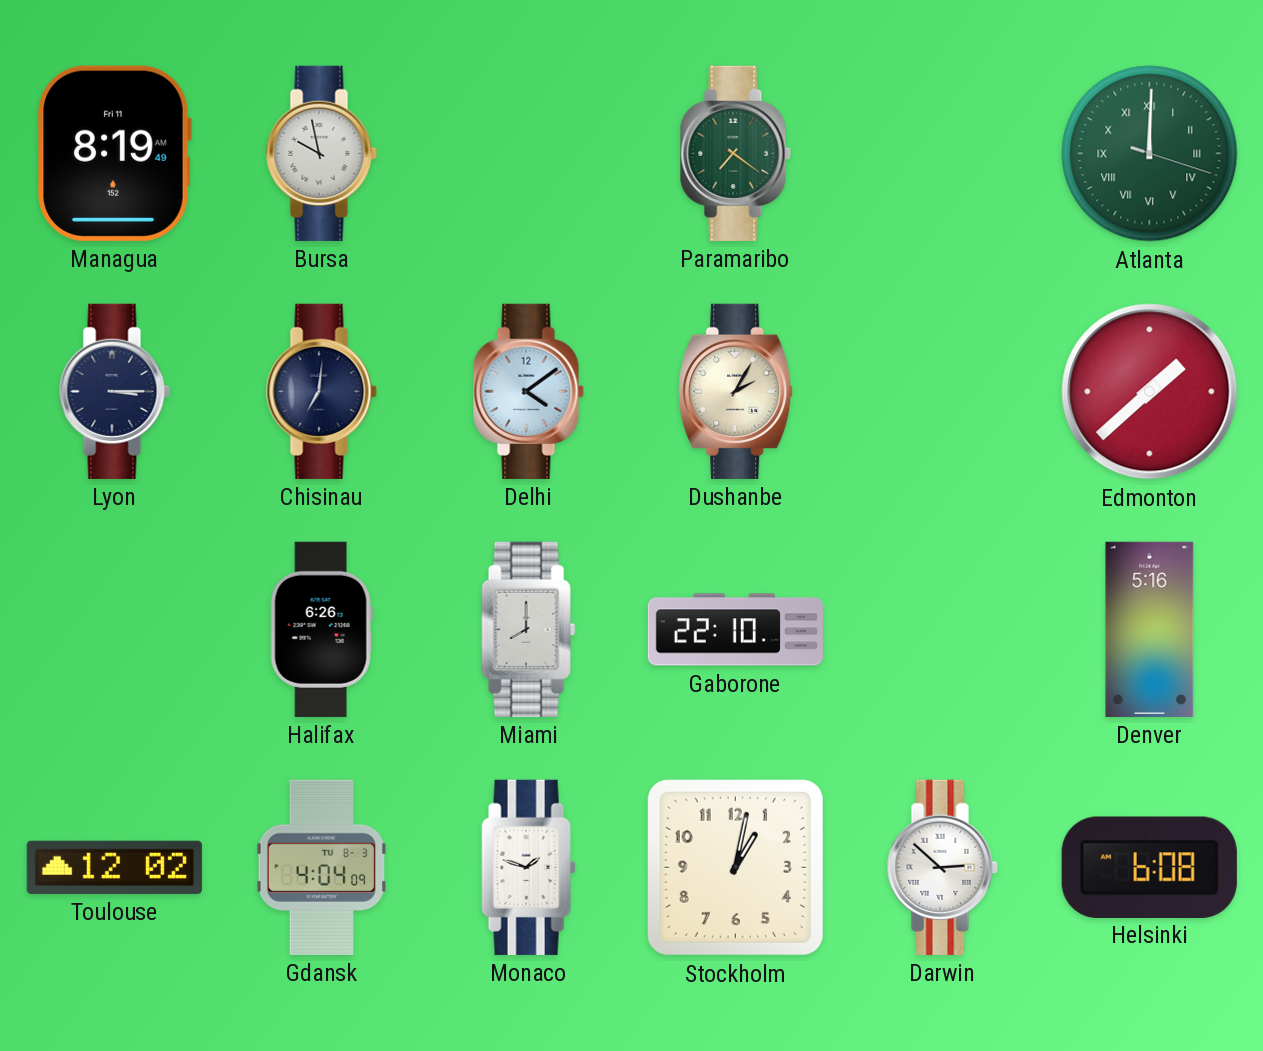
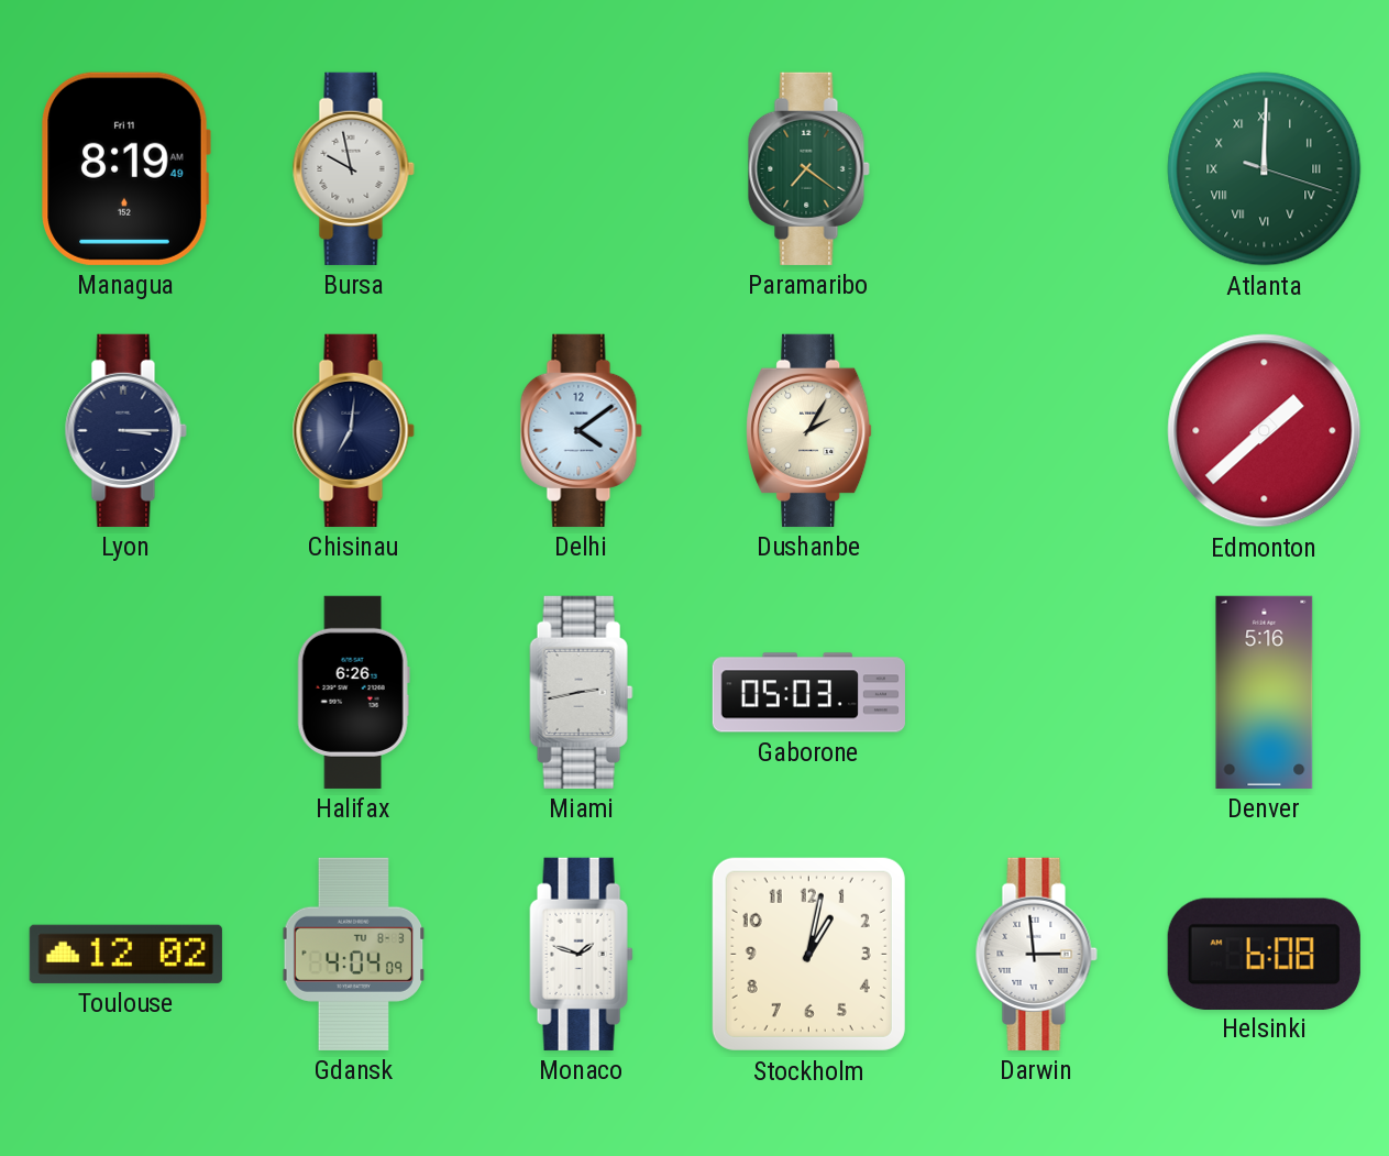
Miami: 8:00 -> 2:43
Gaborone: 22:10 -> 05:03
Darwin: 2:52 -> 2:59
